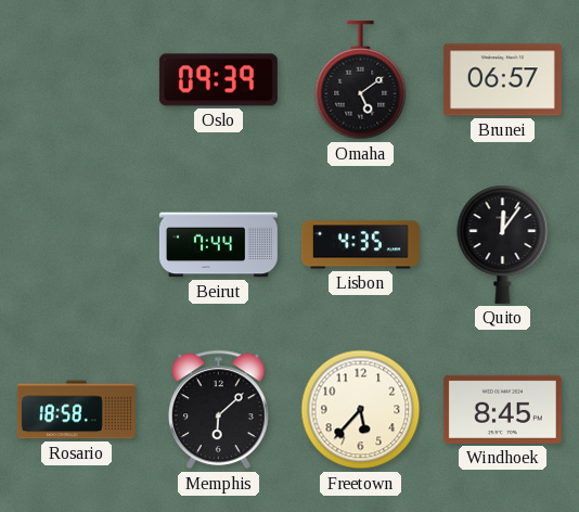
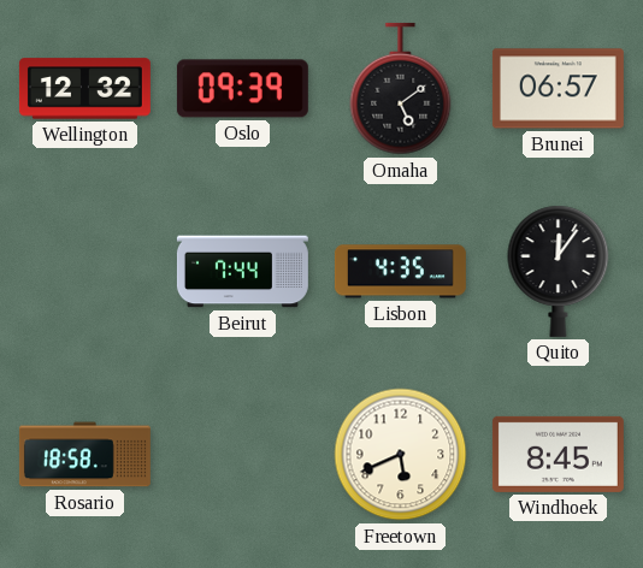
Wellington: none -> 12:32
Memphis: 6:08 -> none
Freetown: 5:37 -> 5:41
